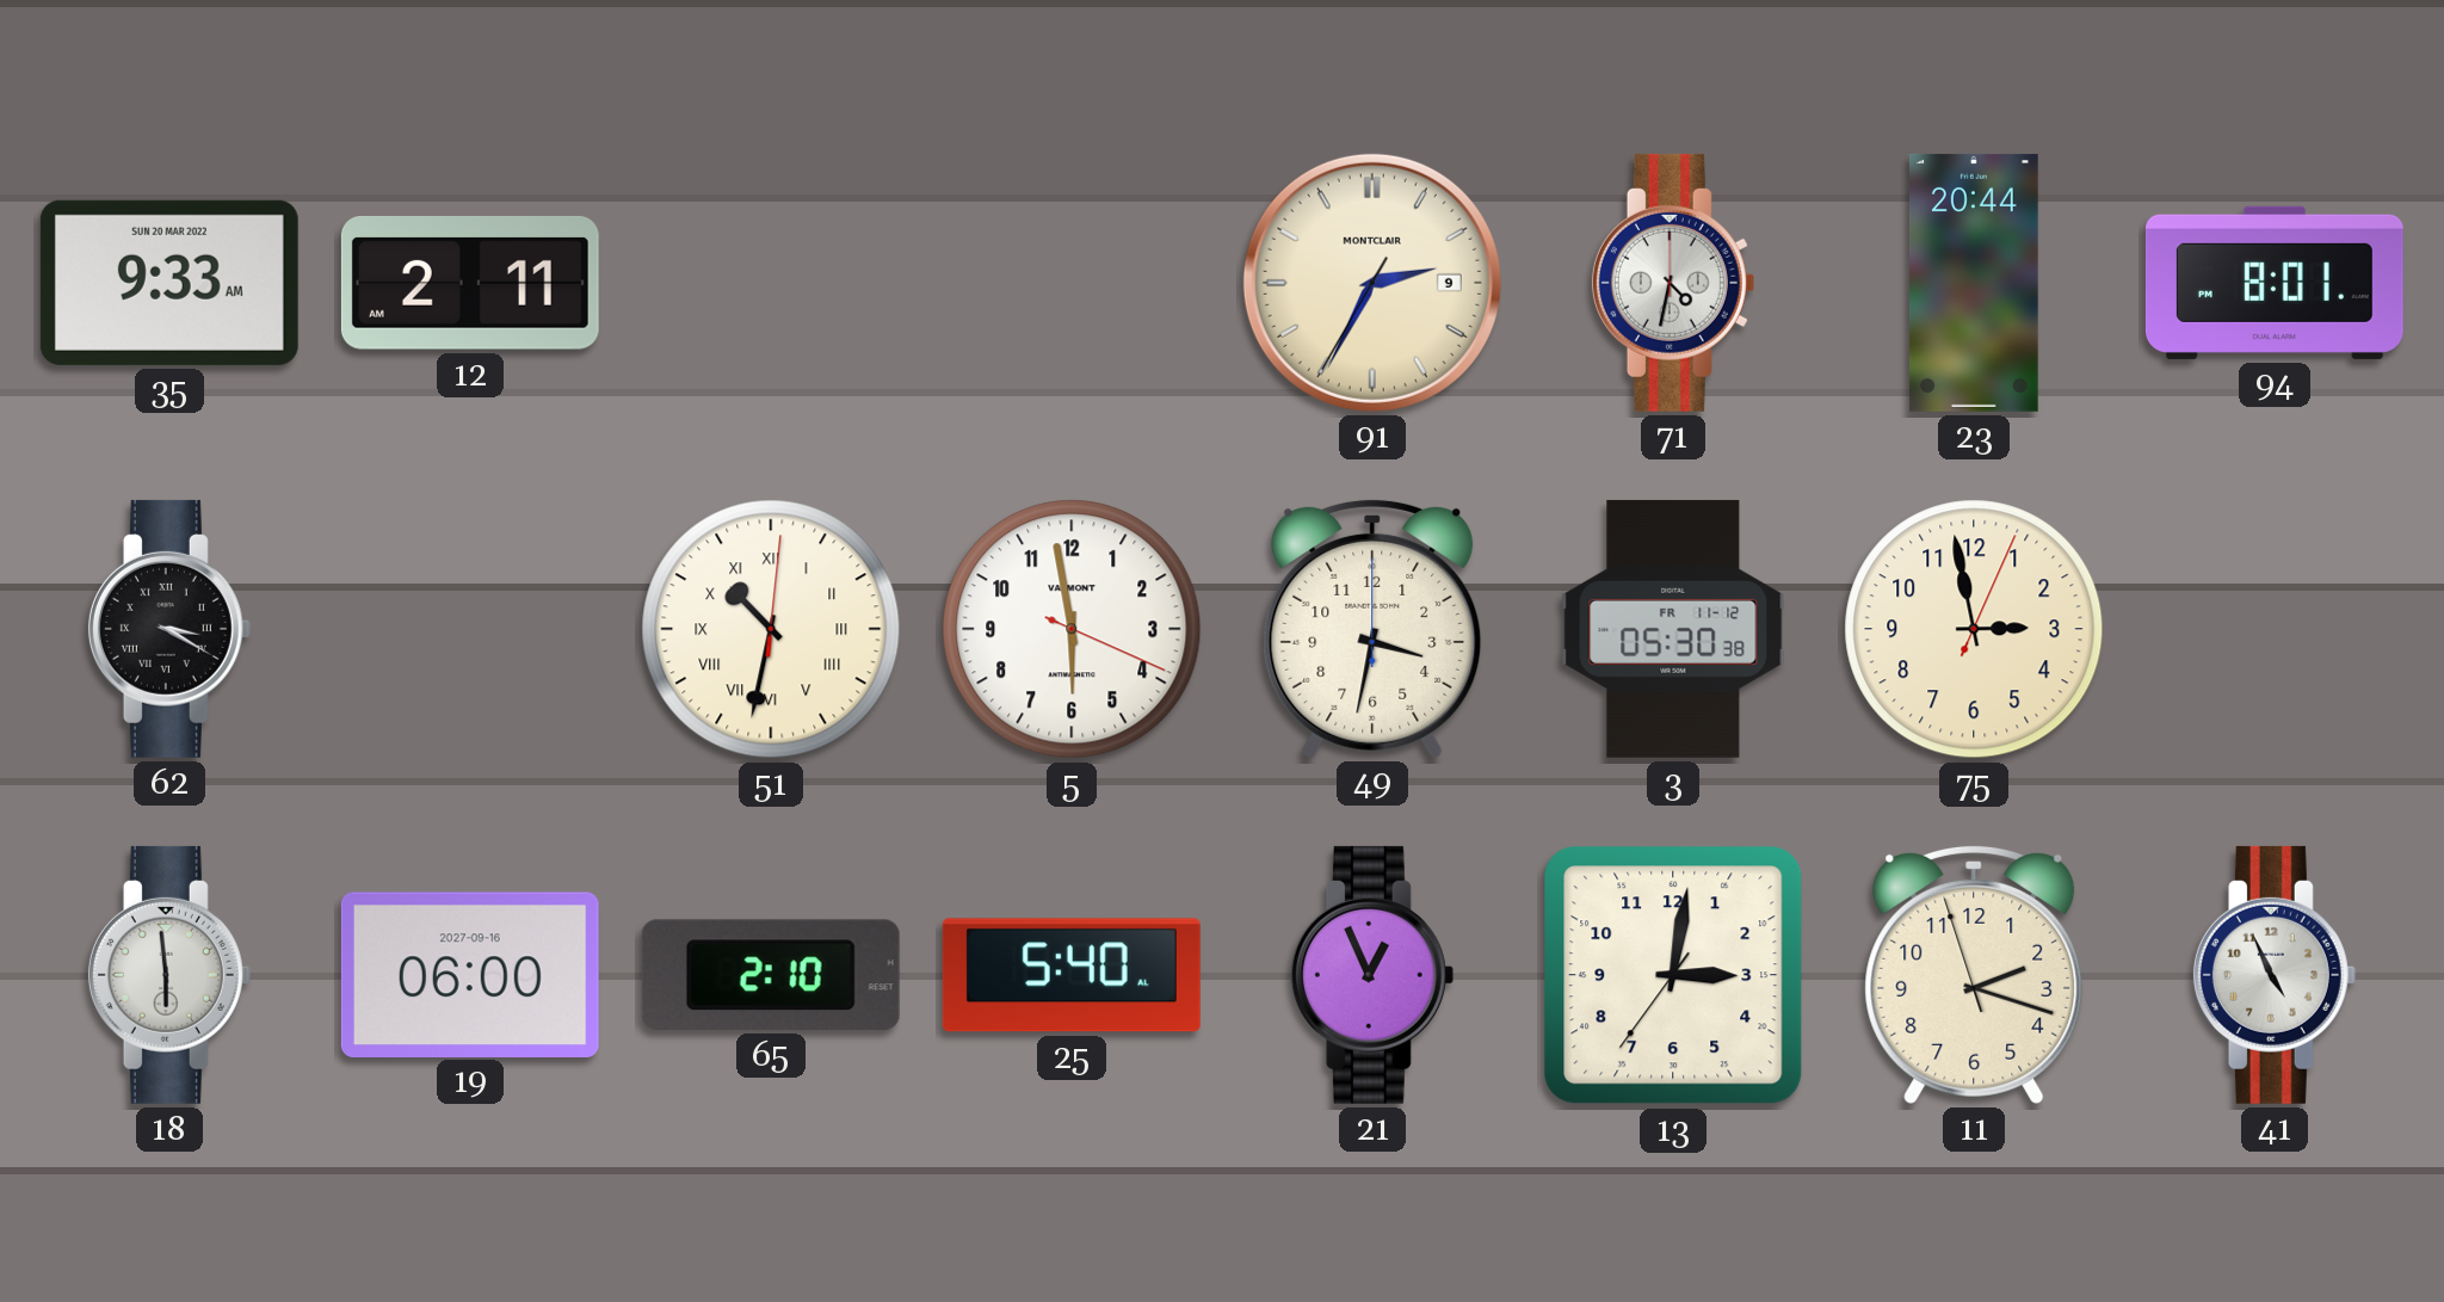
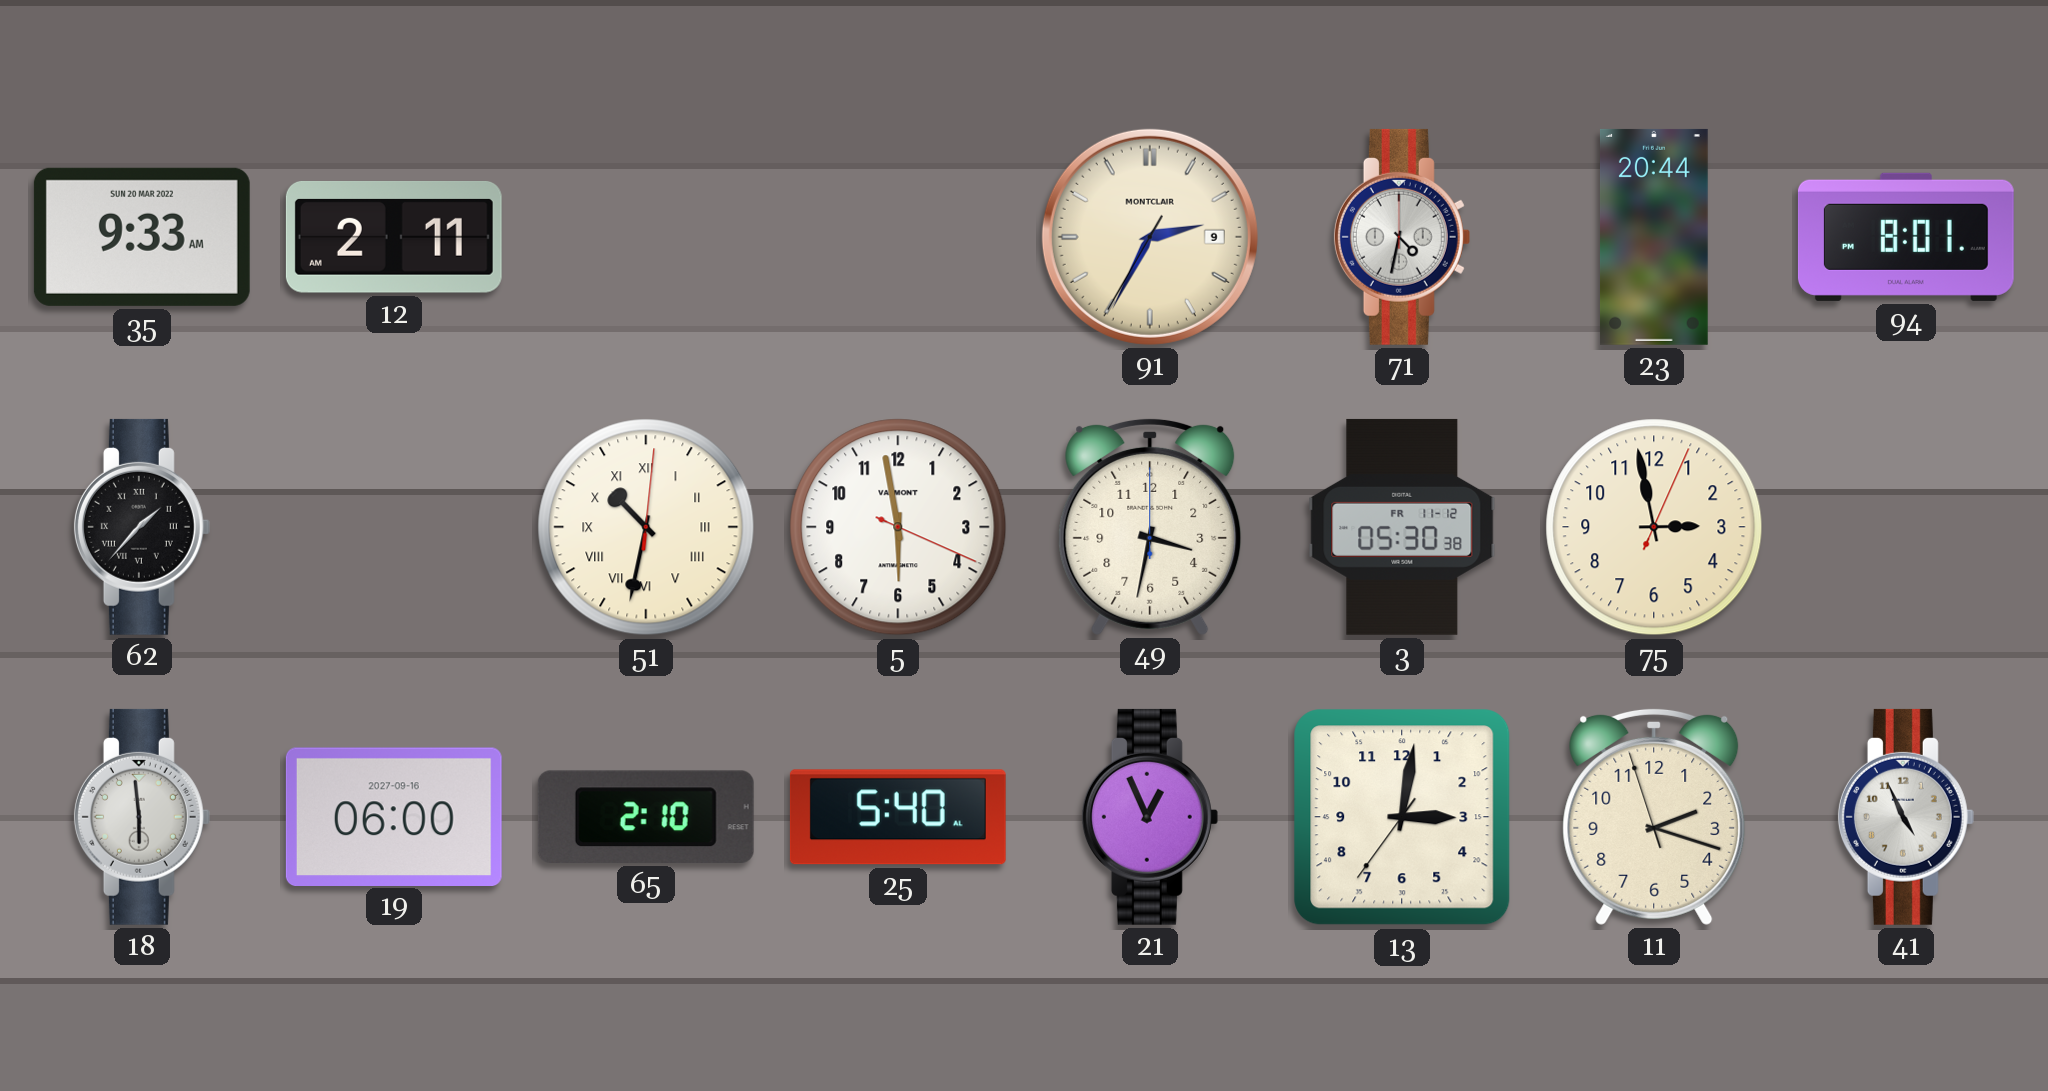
62: 3:20 -> 1:37
